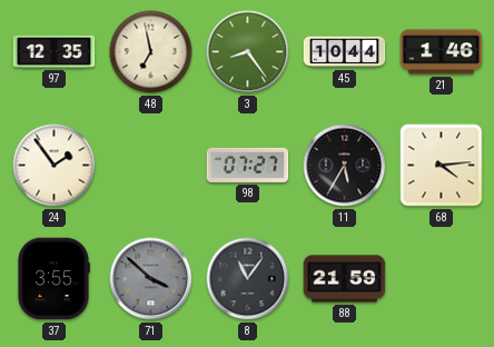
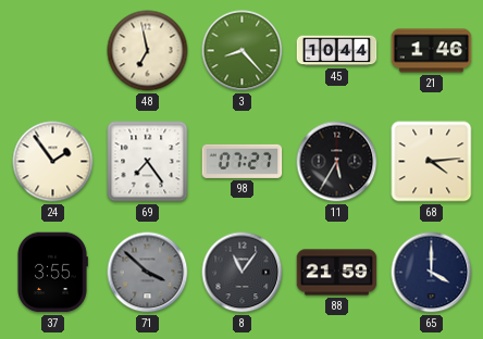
97: 12:35 -> none
3: 8:24 -> 8:23
69: none -> 7:24
65: none -> 4:00
